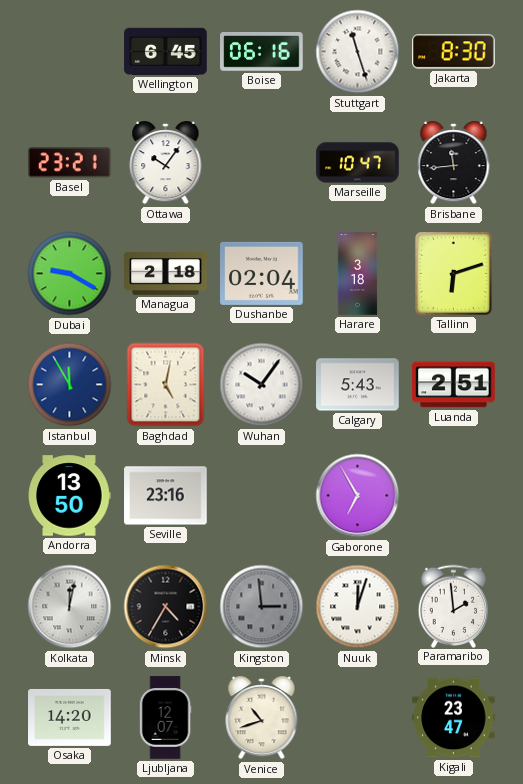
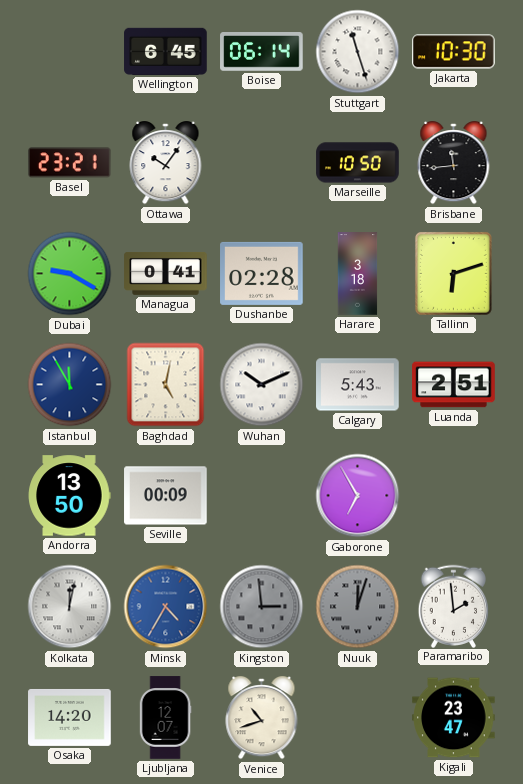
Boise: 06:16 -> 06:14
Jakarta: 8:30 -> 10:30
Marseille: 10:47 -> 10:50
Managua: 2:18 -> 0:41
Dushanbe: 02:04 -> 02:28
Wuhan: 10:06 -> 10:11
Seville: 23:16 -> 00:09
Minsk dial: black -> blue
Nuuk dial: white -> grey
